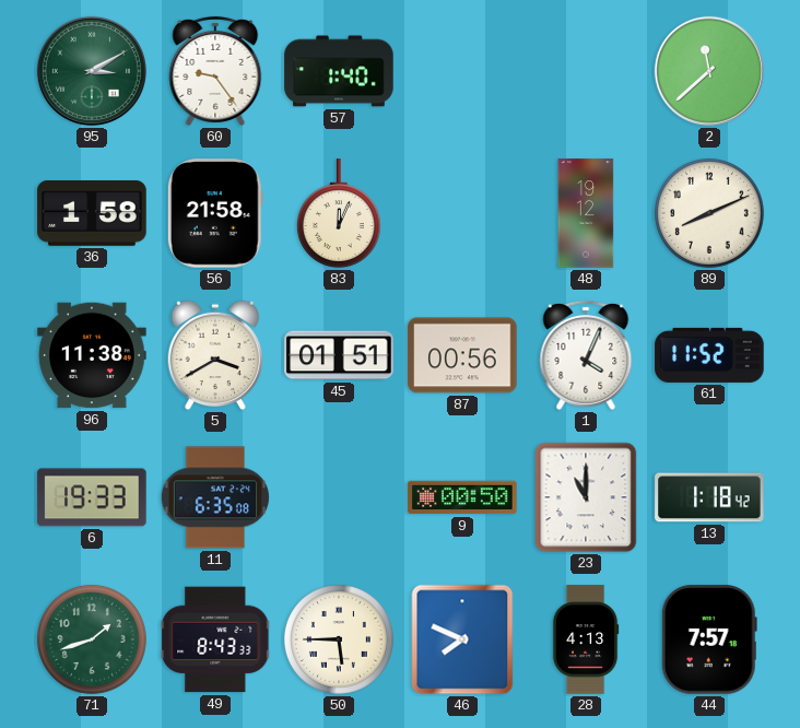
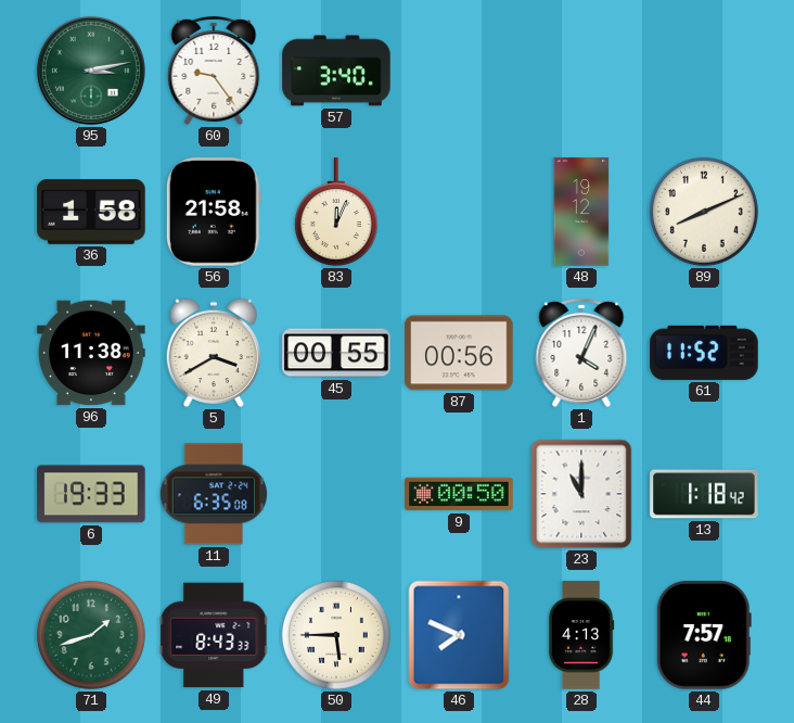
95: 3:10 -> 3:13
57: 1:40 -> 3:40
2: 11:38 -> none
45: 01:51 -> 00:55
